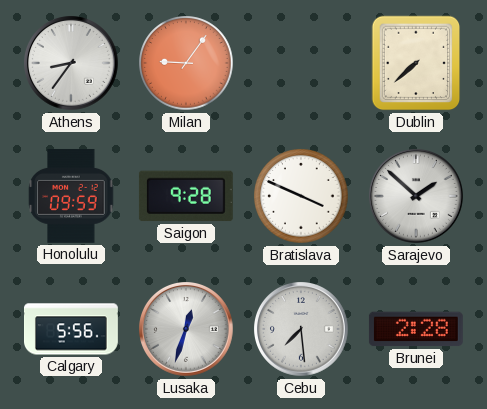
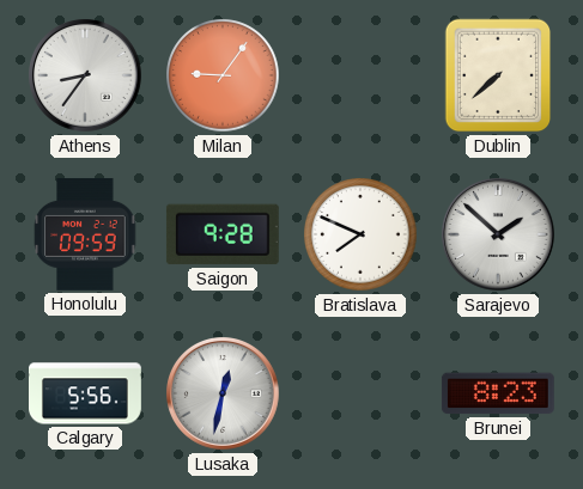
Bratislava: 3:49 -> 7:49
Lusaka: 12:33 -> 12:32
Cebu: 7:29 -> none
Brunei: 2:28 -> 8:23
